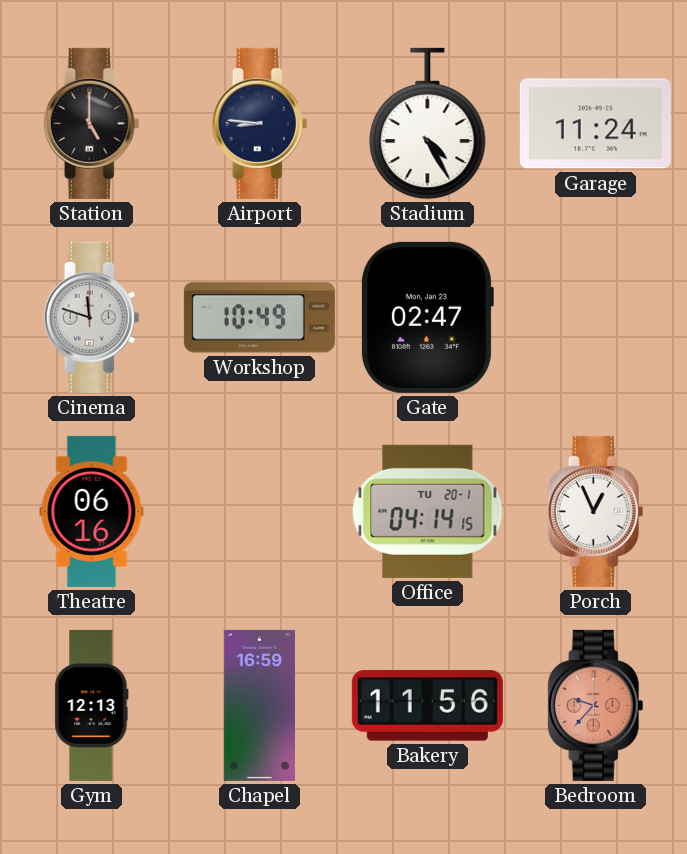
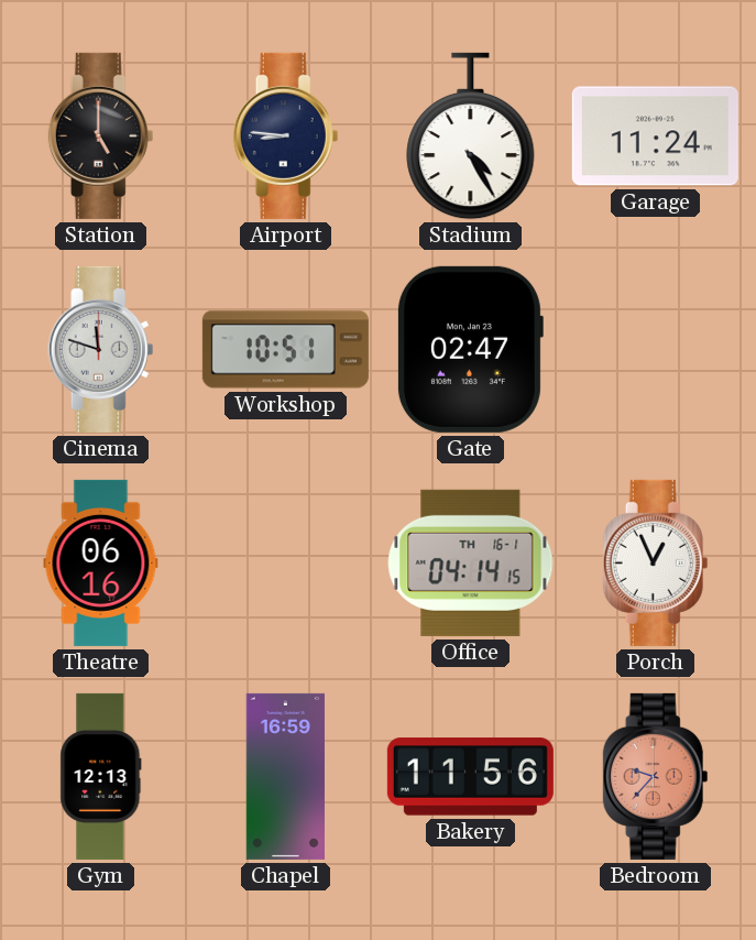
Workshop: 10:49 -> 10:51
Office date: TU 20-1 -> TH 16-1
